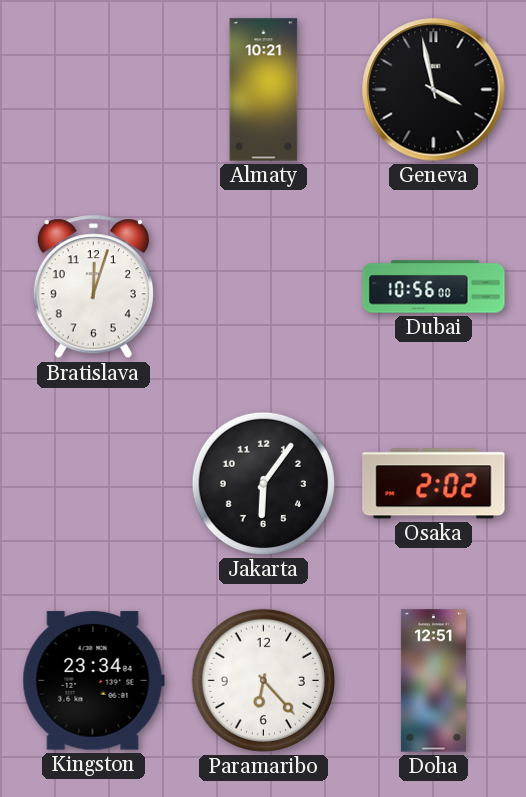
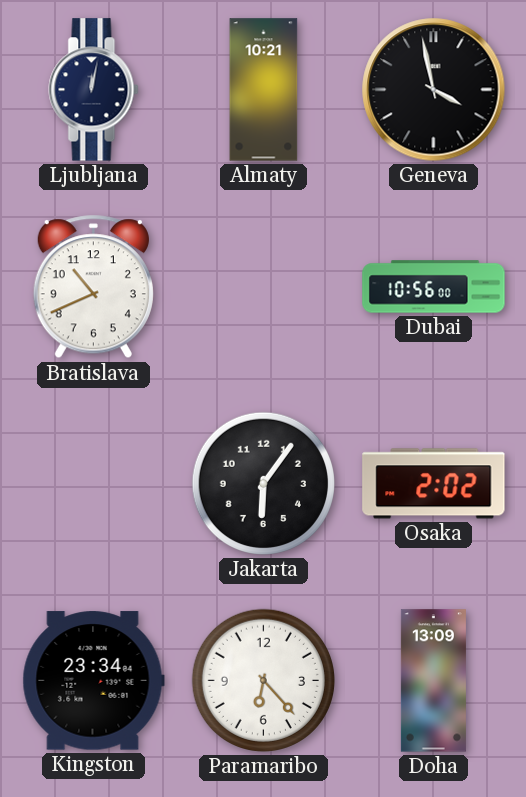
Ljubljana: none -> 12:02
Bratislava: 12:03 -> 10:41
Doha: 12:51 -> 13:09
